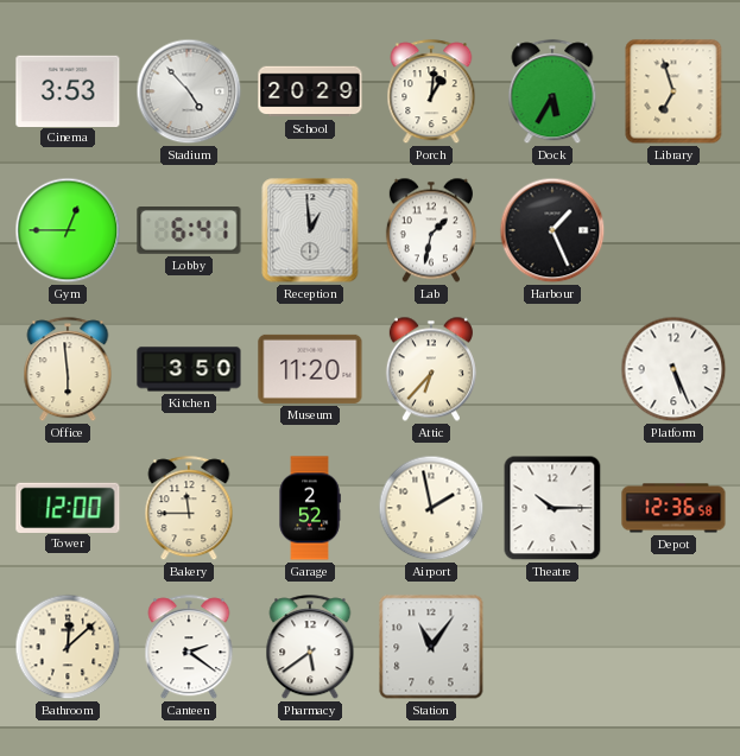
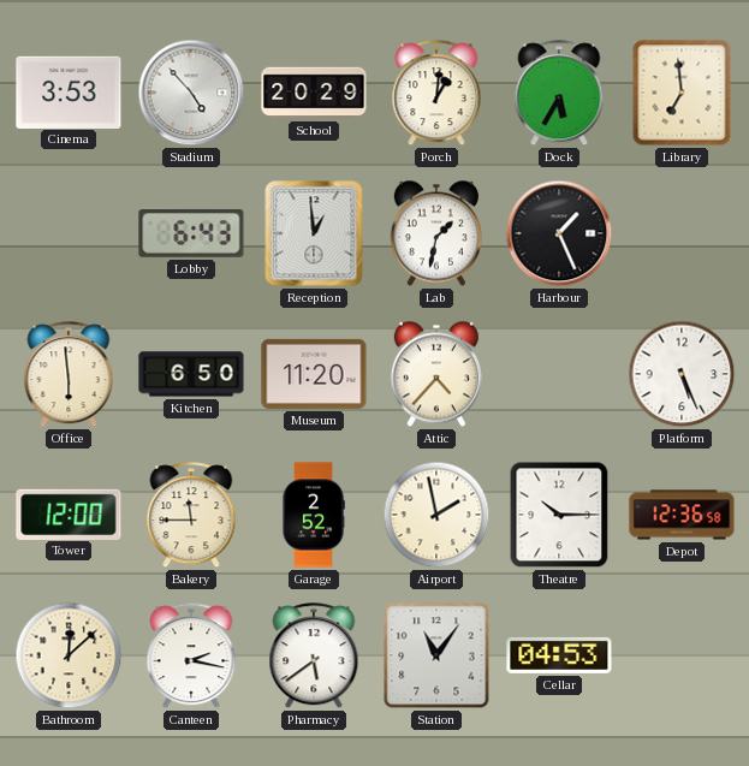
Library: 6:57 -> 6:59
Gym: 12:45 -> none
Lobby: 6:41 -> 6:43
Kitchen: 3:50 -> 6:50
Attic: 6:37 -> 4:37
Canteen: 2:21 -> 2:17
Cellar: none -> 04:53
